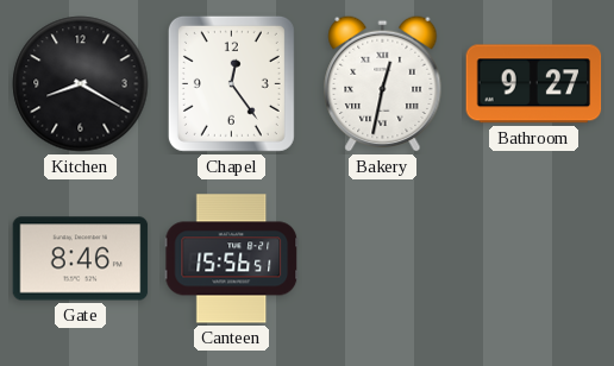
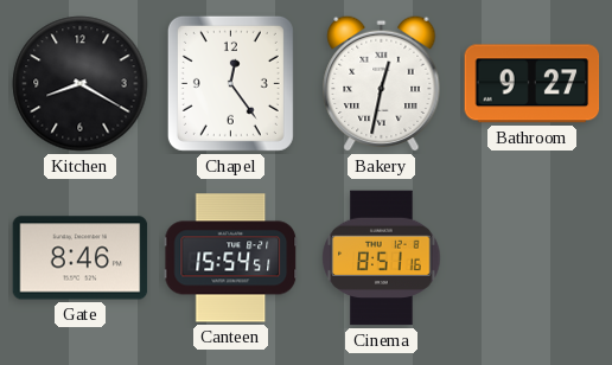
Canteen: 15:56 -> 15:54
Cinema: none -> 8:51
